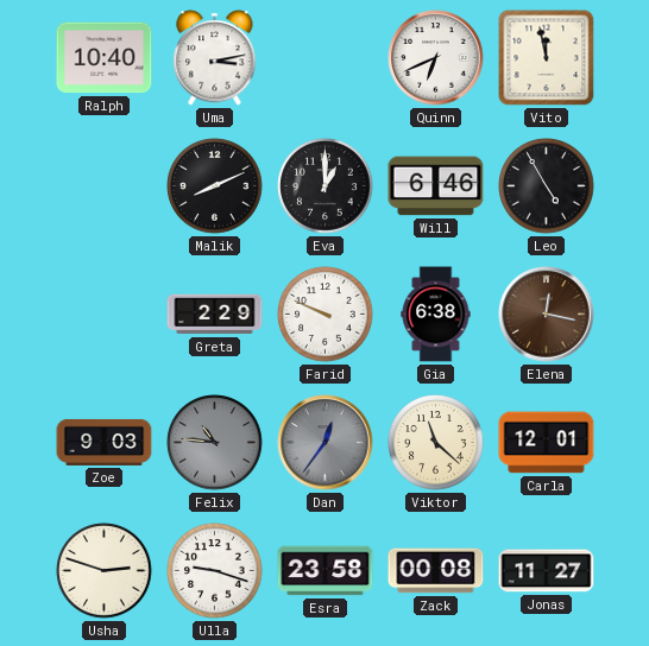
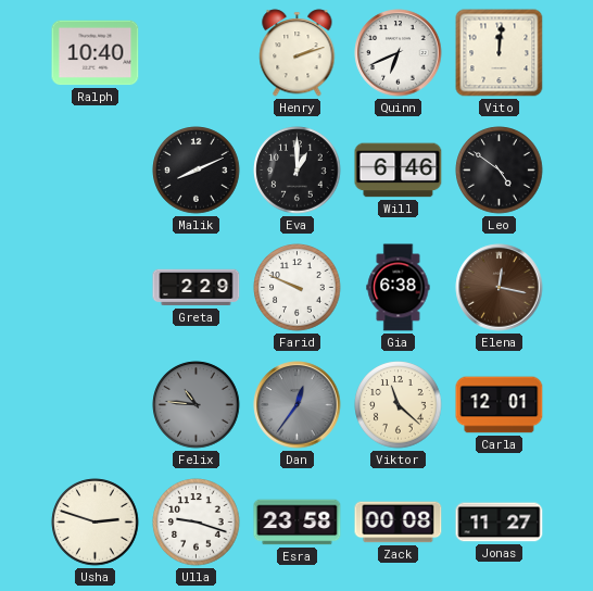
Uma: 3:13 -> none
Henry: none -> 2:12
Vito: 11:58 -> 12:01
Leo: 4:55 -> 4:51
Zoe: 9:03 -> none
